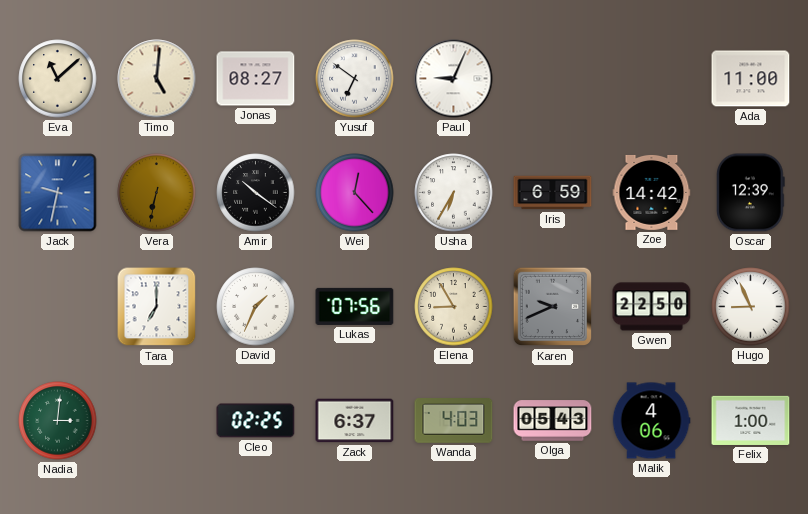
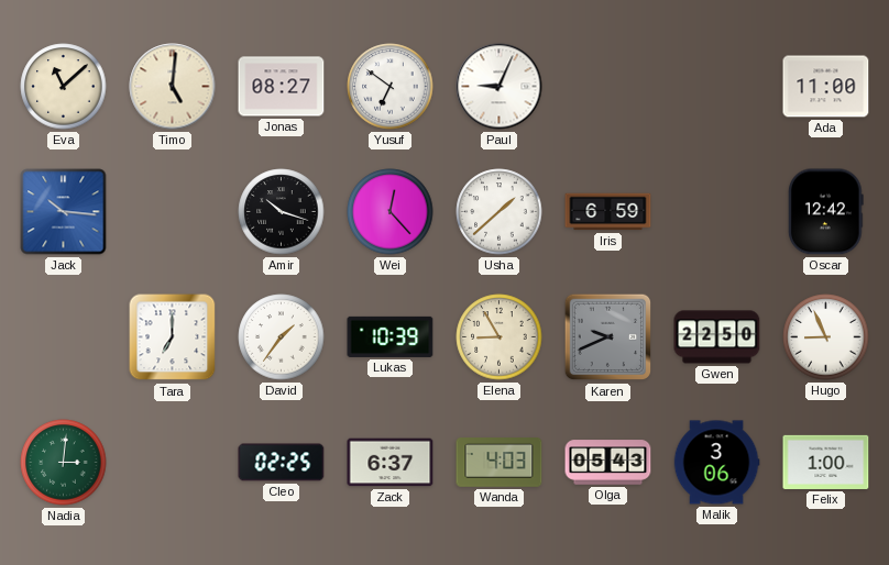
Jack: 9:32 -> 10:16
Vera: 6:32 -> none
Amir: 10:21 -> 10:18
Usha: 6:35 -> 1:38
Zoe: 14:42 -> none
Oscar: 12:39 -> 12:42
David: 1:34 -> 1:36
Lukas: 07:56 -> 10:39
Malik: 4:06 -> 3:06
